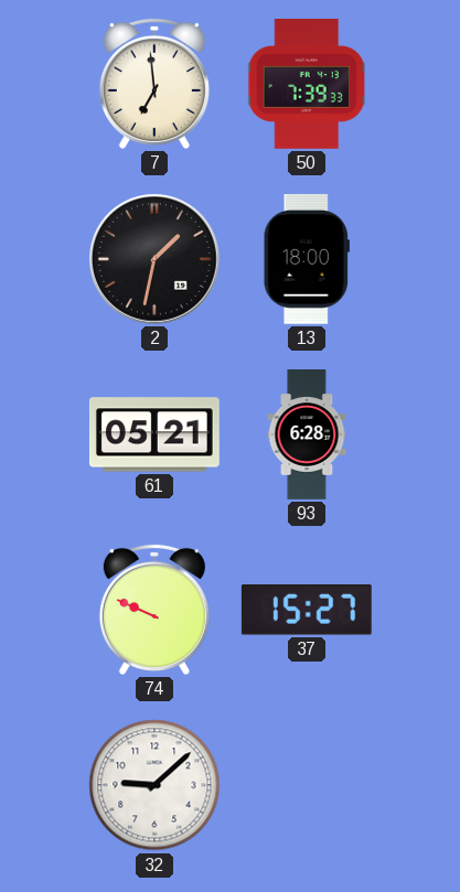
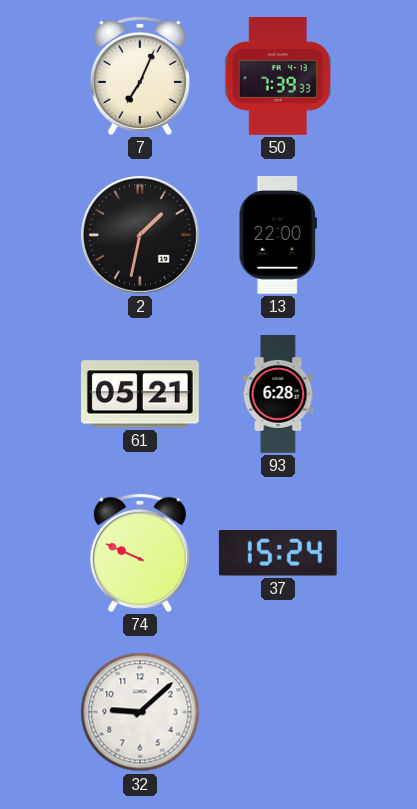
7: 6:59 -> 7:04
13: 18:00 -> 22:00
37: 15:27 -> 15:24
